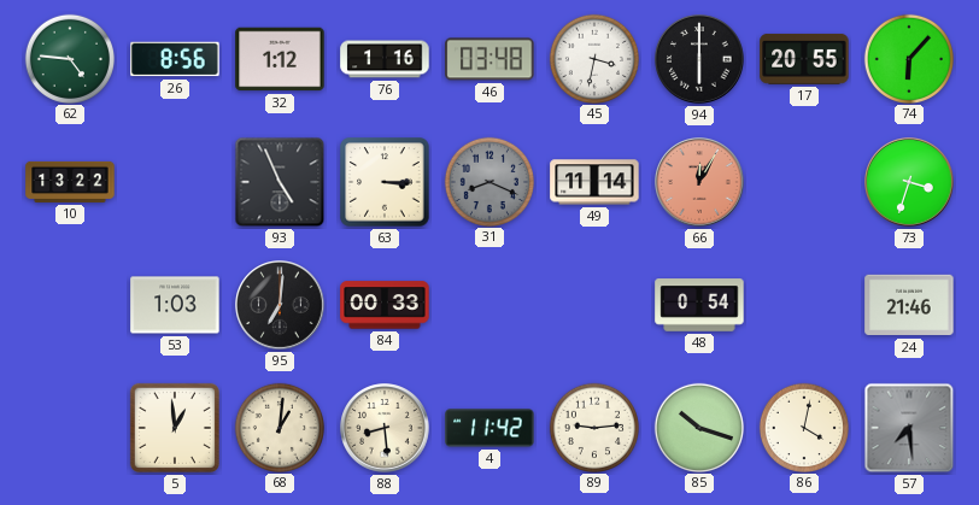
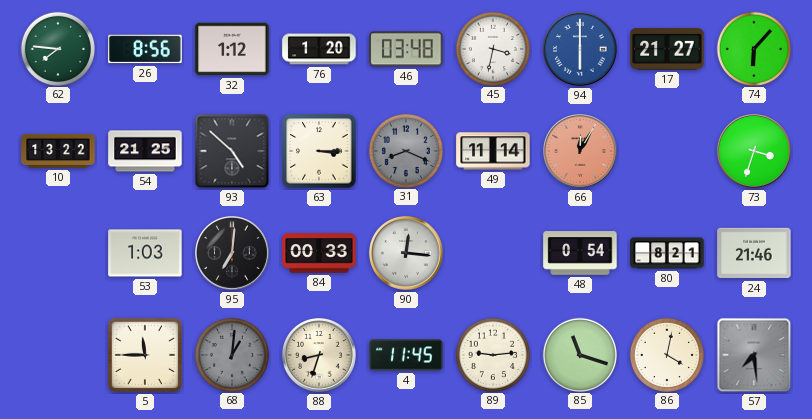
62: 4:46 -> 7:46
76: 1:16 -> 1:20
94 dial: black -> blue
17: 20:55 -> 21:27
54: none -> 21:25
93: 4:56 -> 4:52
90: none -> 12:16
80: none -> 8:21
5: 12:59 -> 11:45
68 dial: cream -> grey
88: 8:29 -> 8:33
4: 11:42 -> 11:45
85: 10:18 -> 11:18
